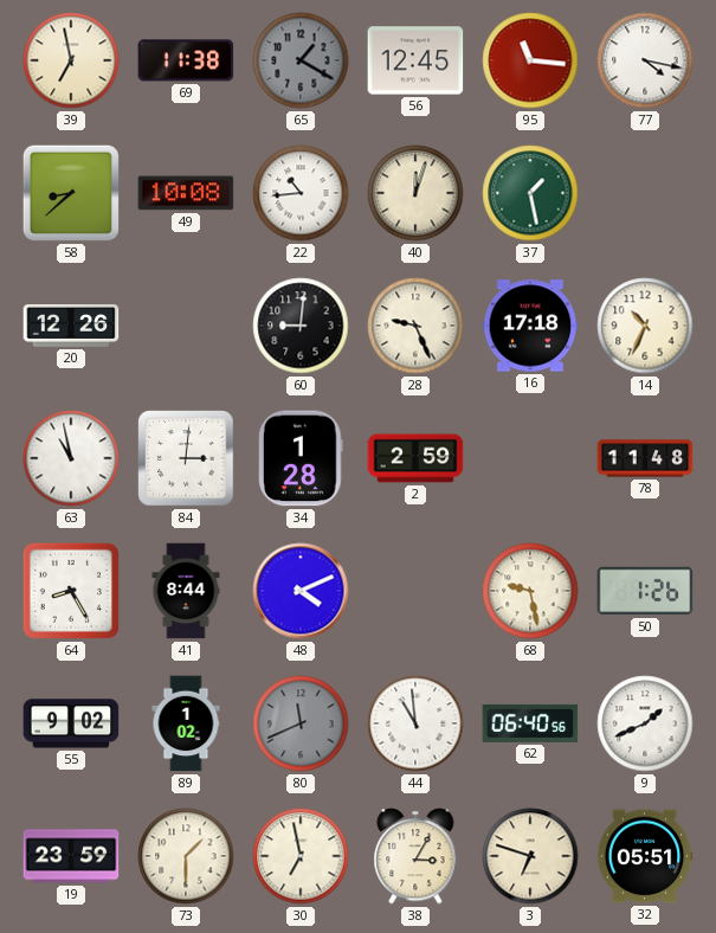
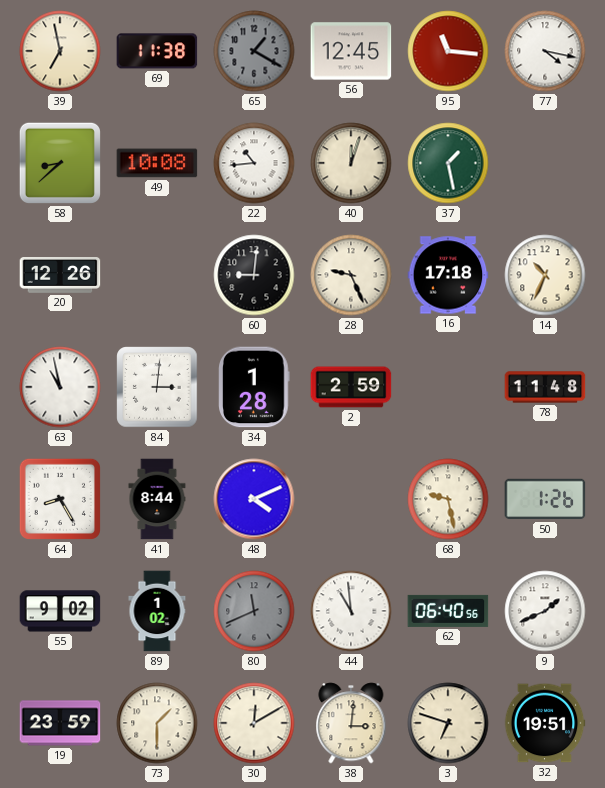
30: 6:58 -> 12:10
38: 3:05 -> 3:01
32: 05:51 -> 19:51
